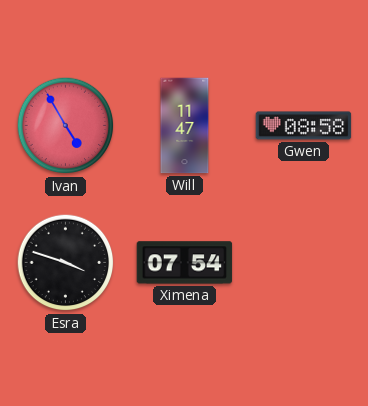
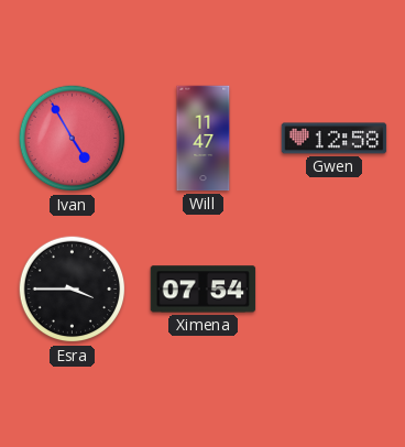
Gwen: 08:58 -> 12:58
Esra: 3:48 -> 3:45
